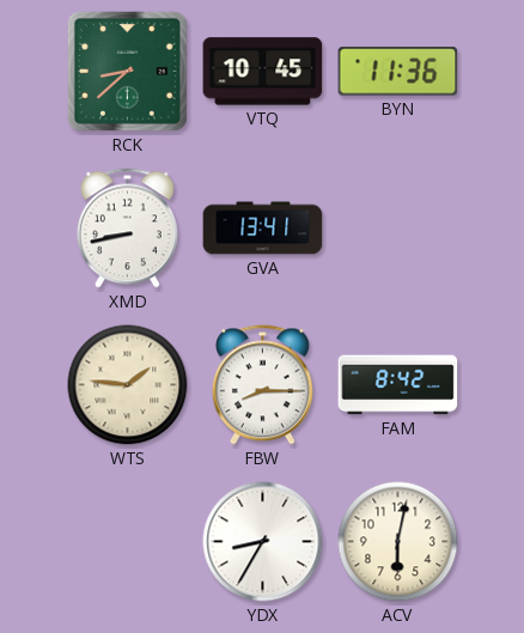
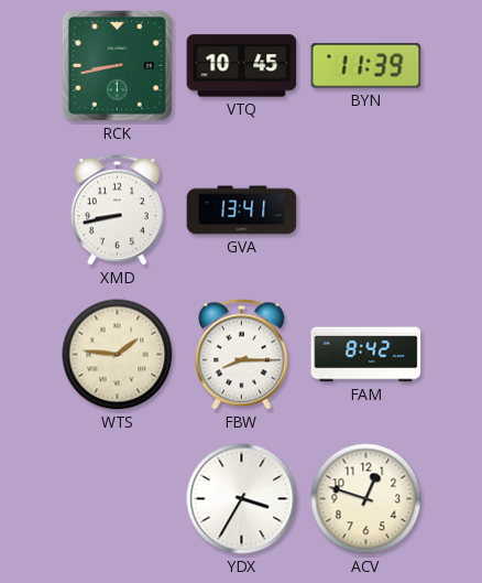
RCK: 8:38 -> 8:43
BYN: 11:36 -> 11:39
YDX: 8:35 -> 3:35
ACV: 6:02 -> 12:48
